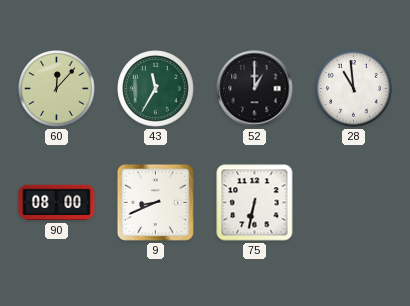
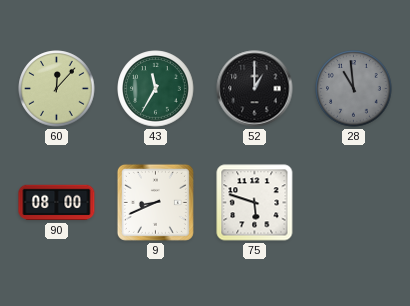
28 dial: white -> grey
75: 6:32 -> 5:48
